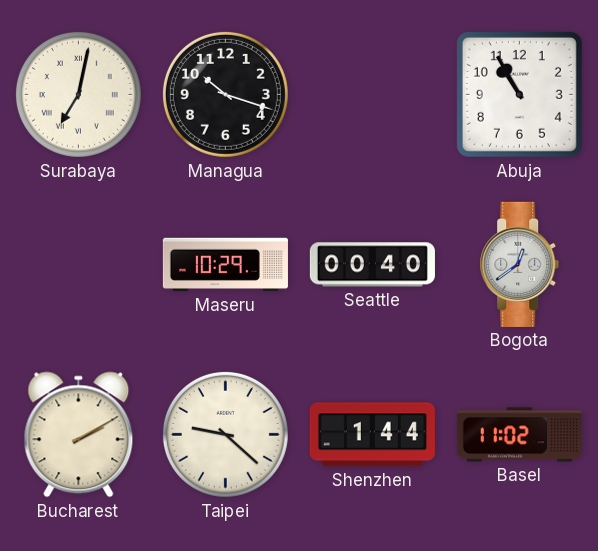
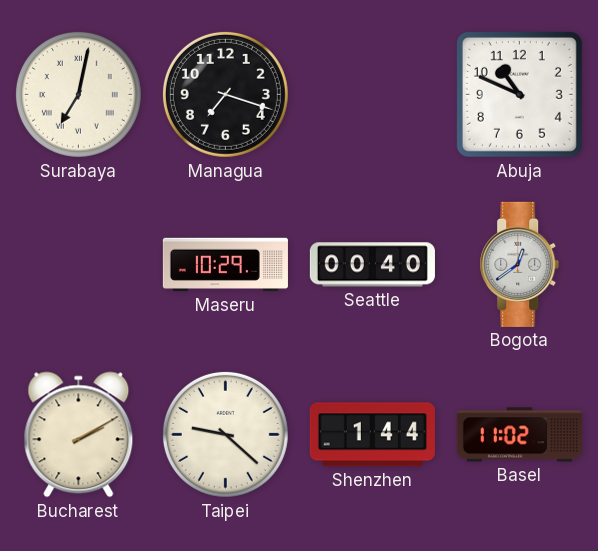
Managua: 10:18 -> 7:18
Abuja: 10:55 -> 10:49
